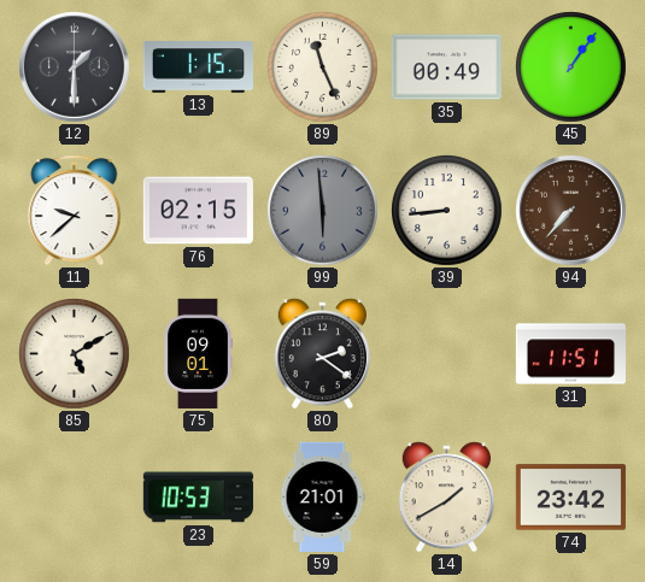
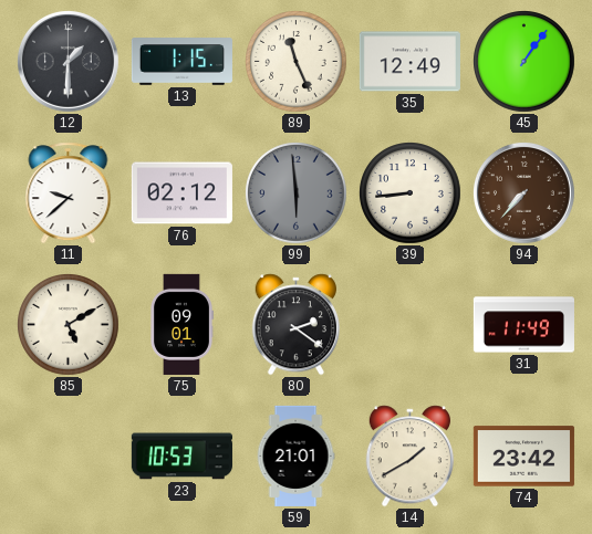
35: 00:49 -> 12:49
76: 02:15 -> 02:12
31: 11:51 -> 11:49
